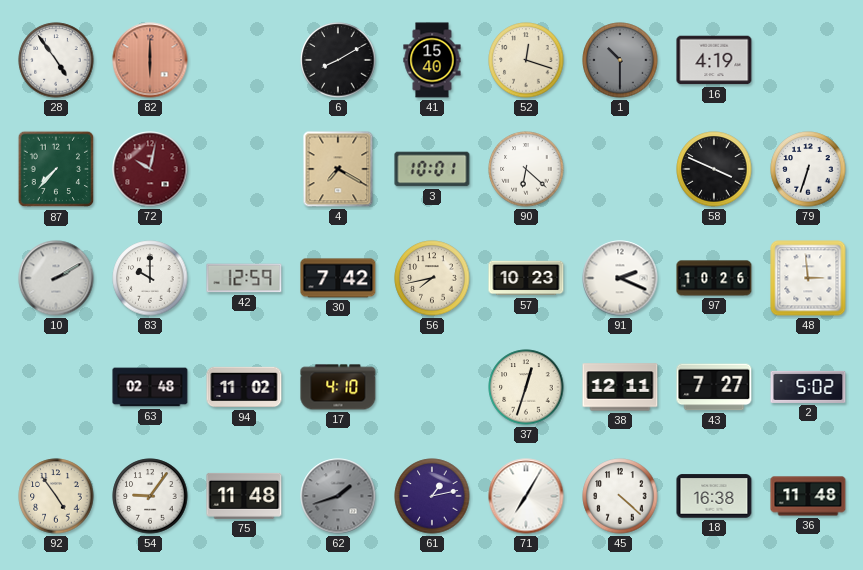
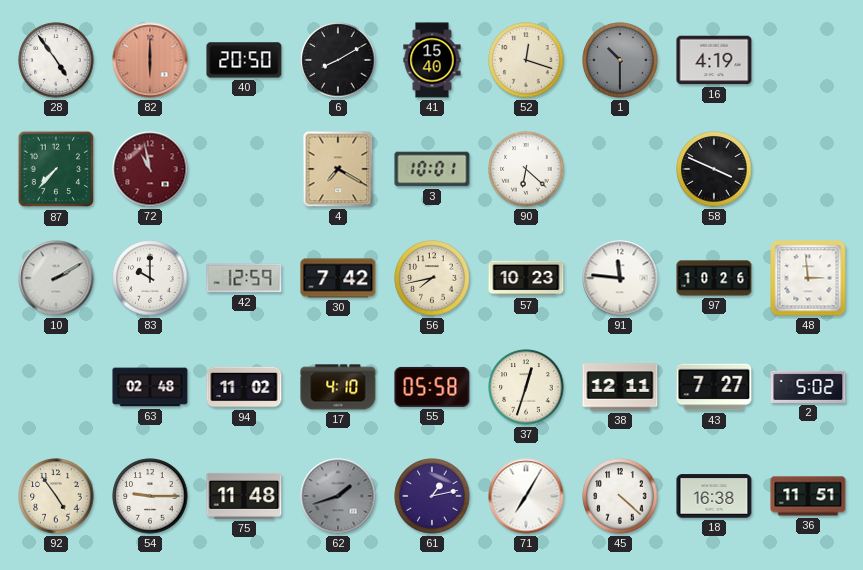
40: none -> 20:50
72: 10:02 -> 10:58
79: 6:33 -> none
91: 2:19 -> 11:46
55: none -> 05:58
54: 9:06 -> 9:15
36: 11:48 -> 11:51
